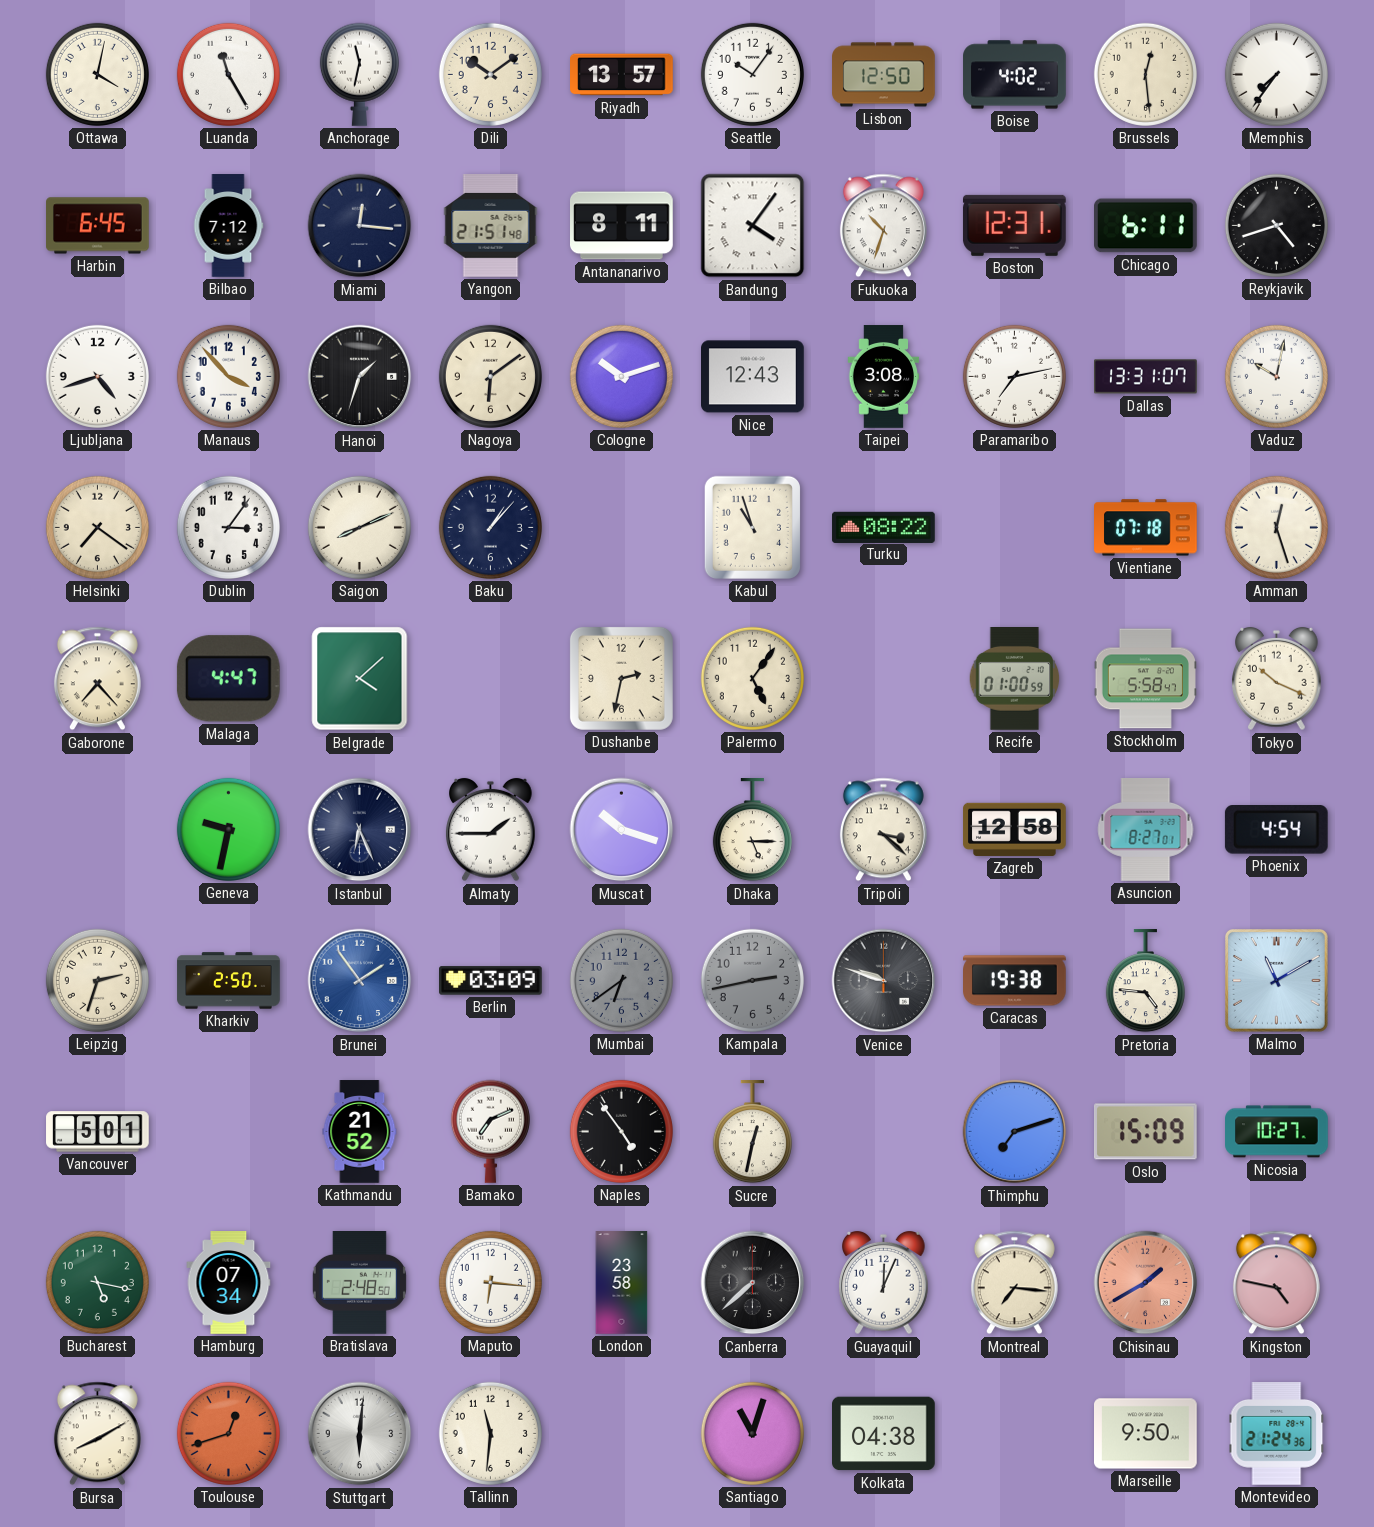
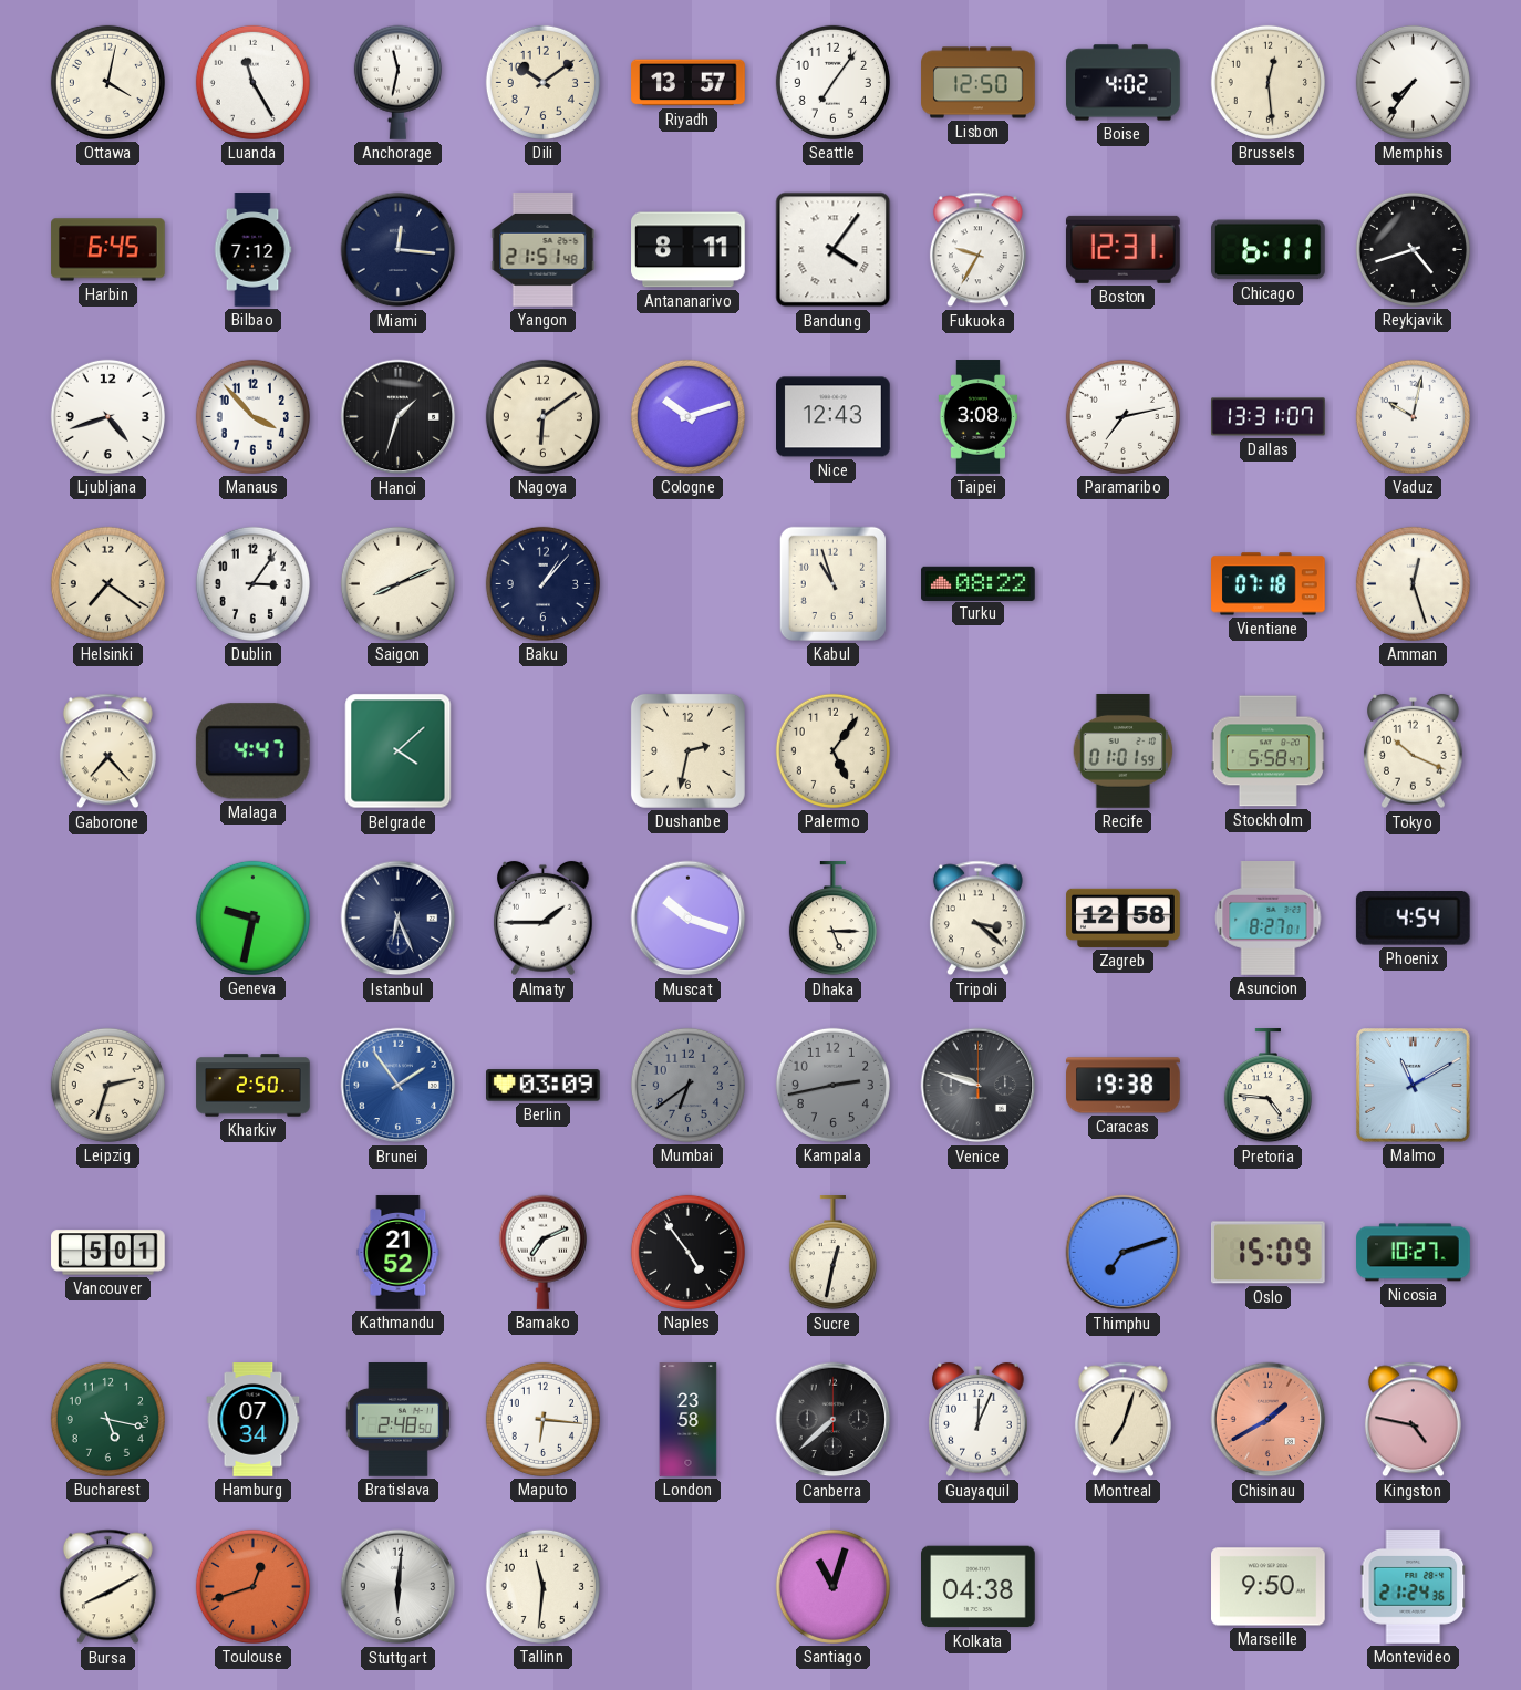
Seattle: 10:06 -> 7:06
Fukuoka: 10:33 -> 9:35
Recife: 01:00 -> 01:01
Montreal: 7:16 -> 7:03
